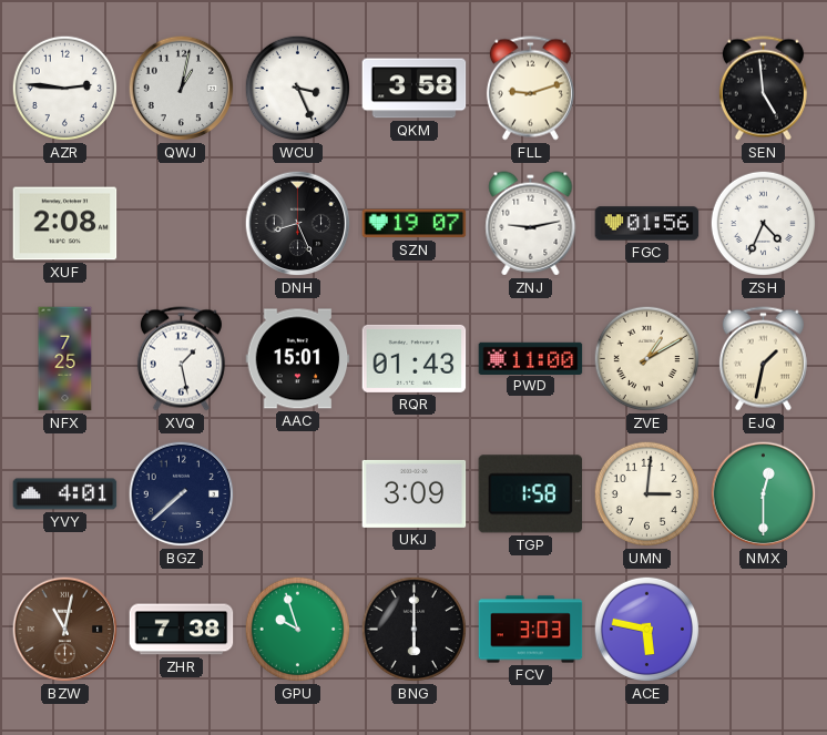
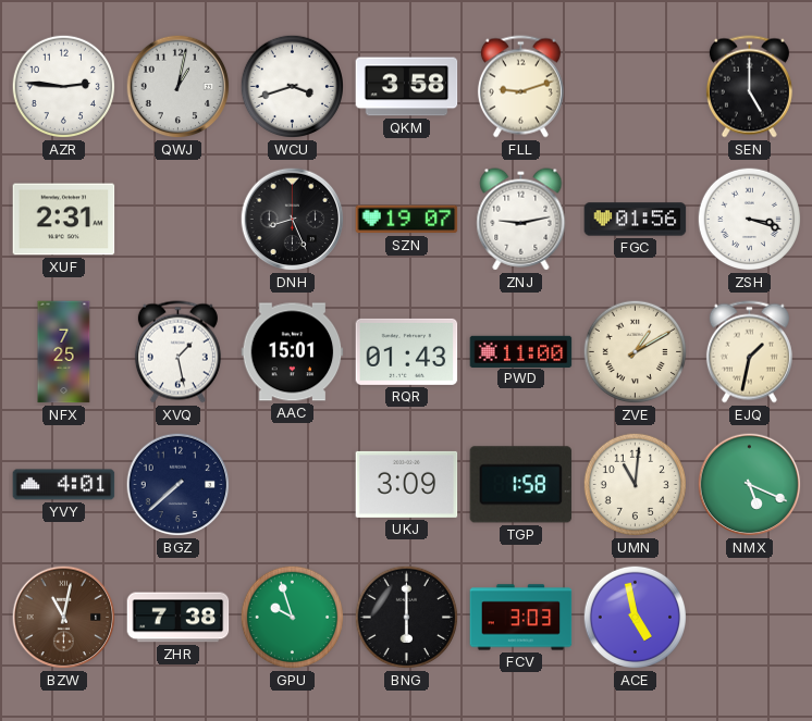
WCU: 3:26 -> 3:42
SEN: 4:59 -> 5:00
XUF: 2:08 -> 2:31
ZSH: 4:34 -> 3:18
UMN: 3:01 -> 11:01
NMX: 12:30 -> 5:19
ACE: 5:47 -> 4:58
